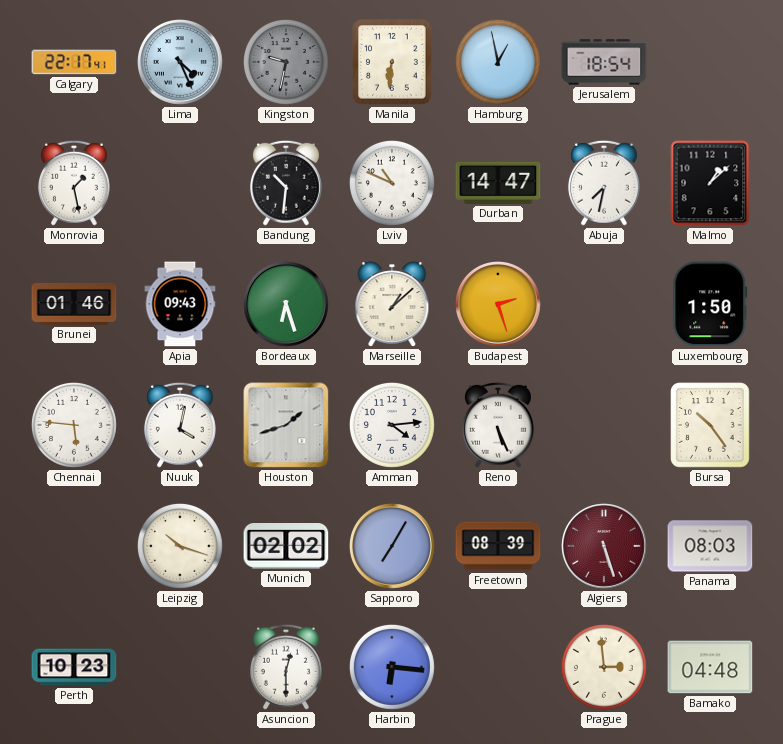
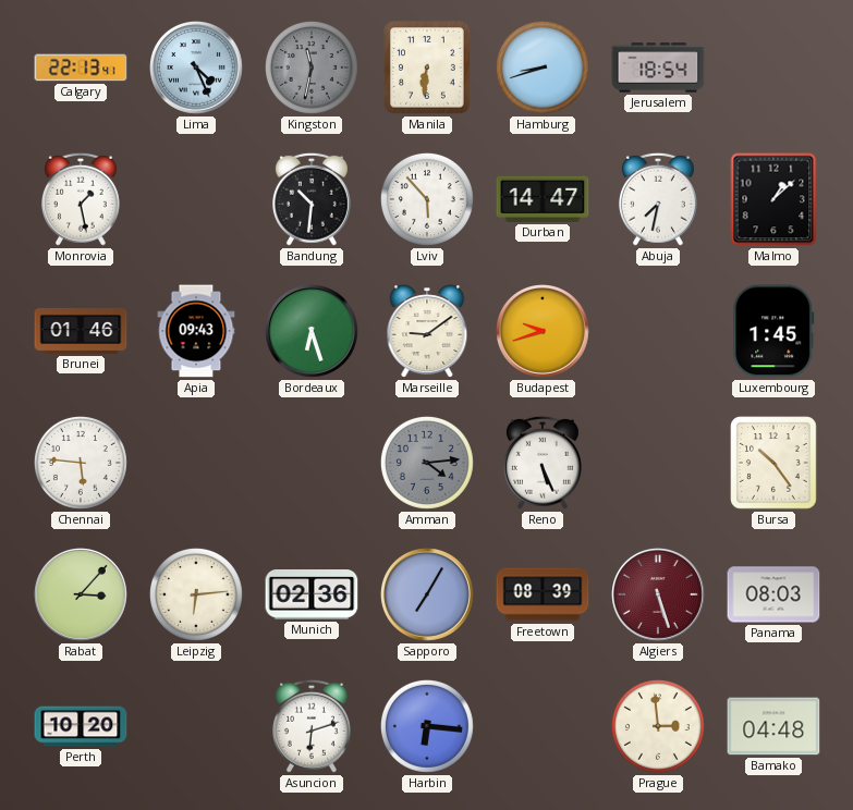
Calgary: 22:17 -> 22:13
Kingston: 9:32 -> 11:32
Hamburg: 12:58 -> 8:42
Lviv: 10:49 -> 5:53
Marseille: 1:08 -> 9:09
Budapest: 2:27 -> 9:42
Luxembourg: 1:50 -> 1:45
Nuuk: 4:02 -> none
Houston: 1:42 -> none
Amman dial: white -> grey
Rabat: none -> 3:07
Leipzig: 10:18 -> 6:14
Munich: 02:02 -> 02:36
Perth: 10:23 -> 10:20
Asuncion: 12:30 -> 6:12
